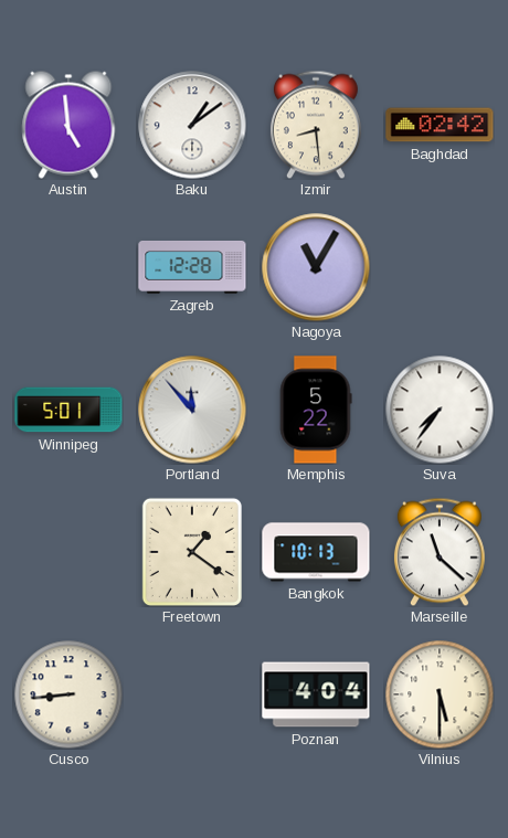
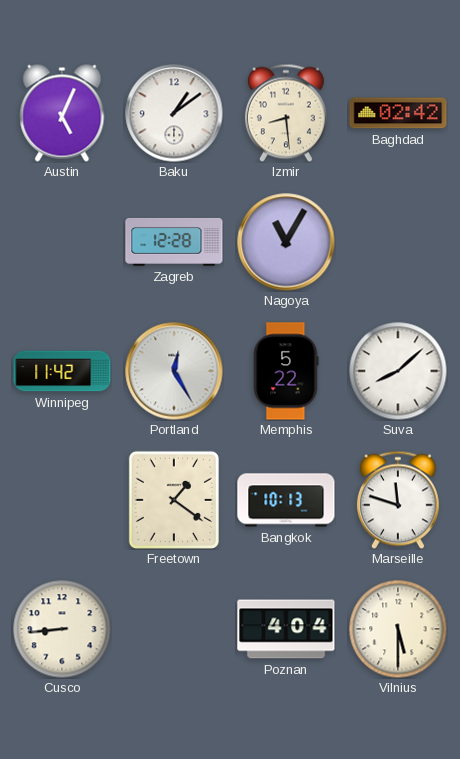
Austin: 4:59 -> 5:04
Winnipeg: 5:01 -> 11:42
Portland: 11:53 -> 12:25
Suva: 7:36 -> 8:08
Marseille: 11:22 -> 11:48
